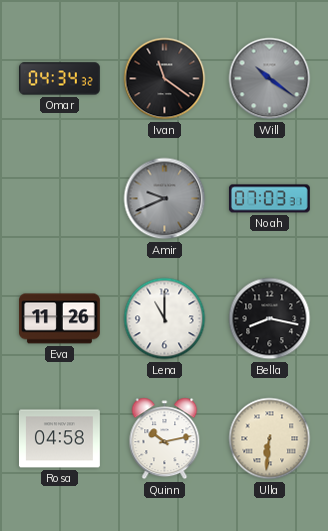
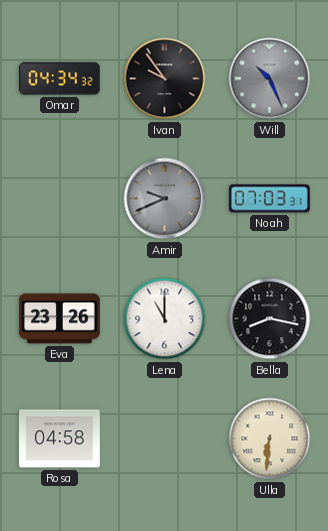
Ivan: 11:21 -> 9:54
Will: 10:21 -> 10:26
Eva: 11:26 -> 23:26
Quinn: 10:13 -> none
